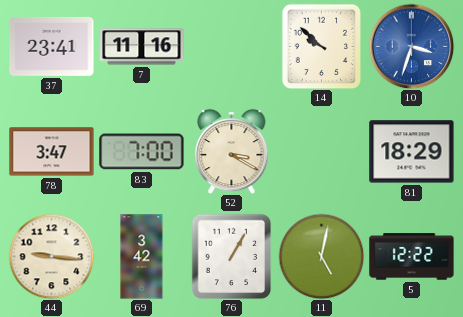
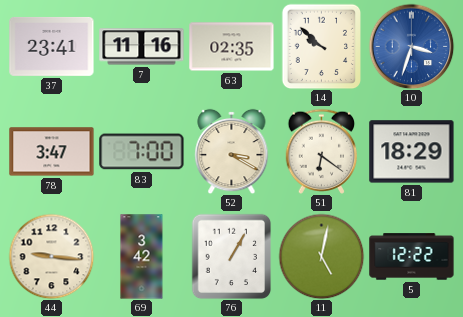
63: none -> 02:35
51: none -> 6:21
